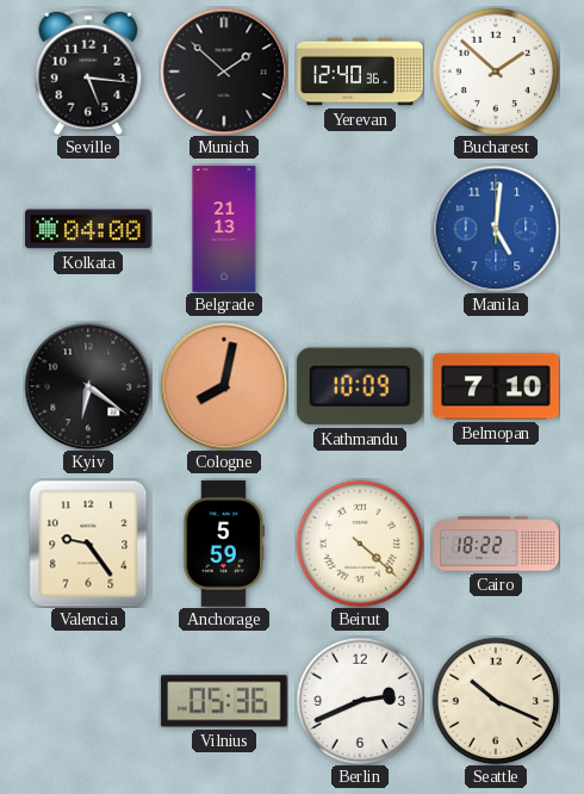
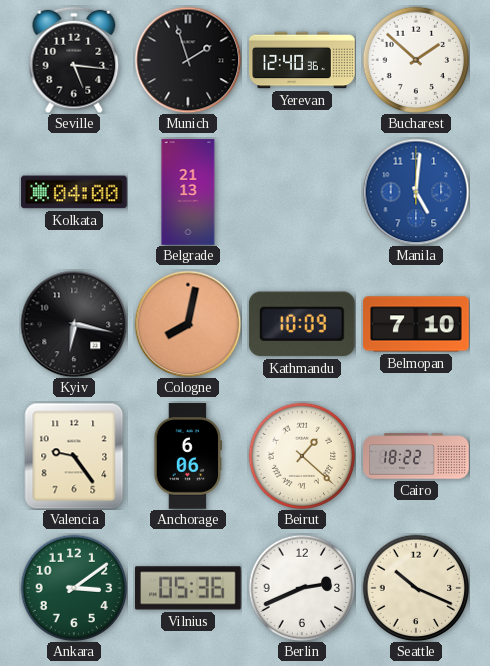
Munich: 1:52 -> 1:57
Kyiv: 6:21 -> 6:17
Anchorage: 5:59 -> 6:06
Beirut: 4:22 -> 1:22
Ankara: none -> 3:09
